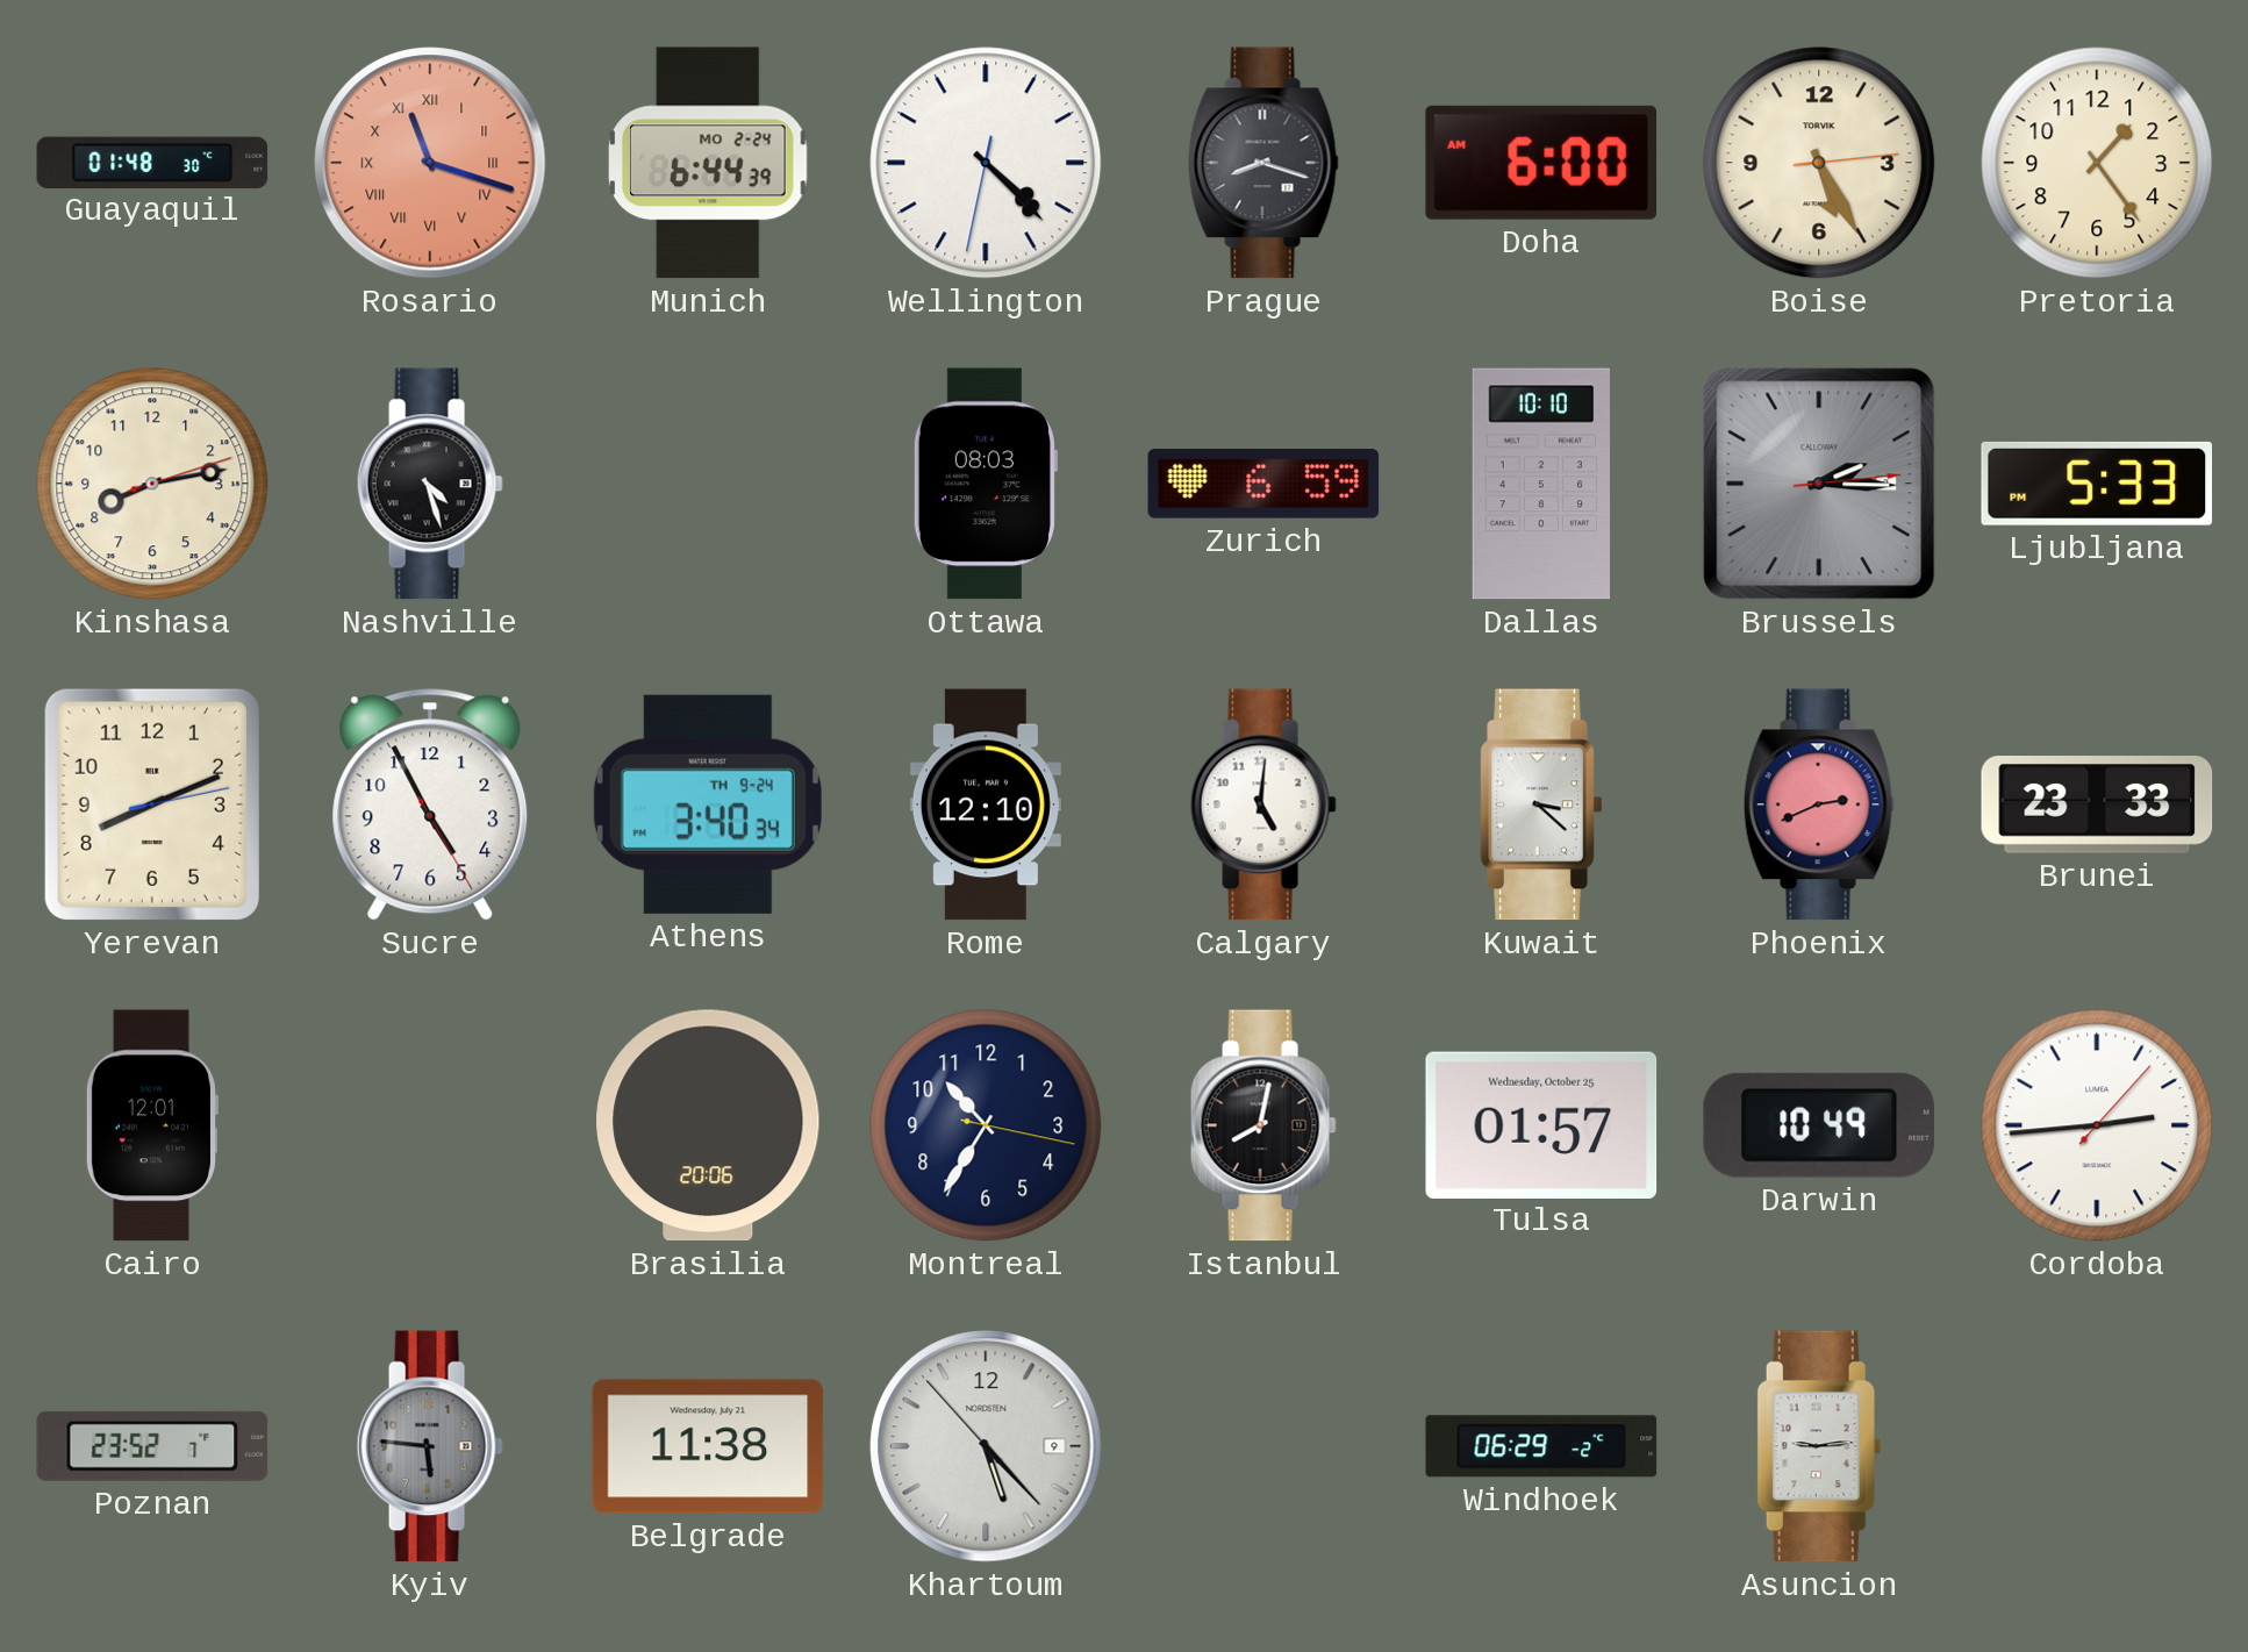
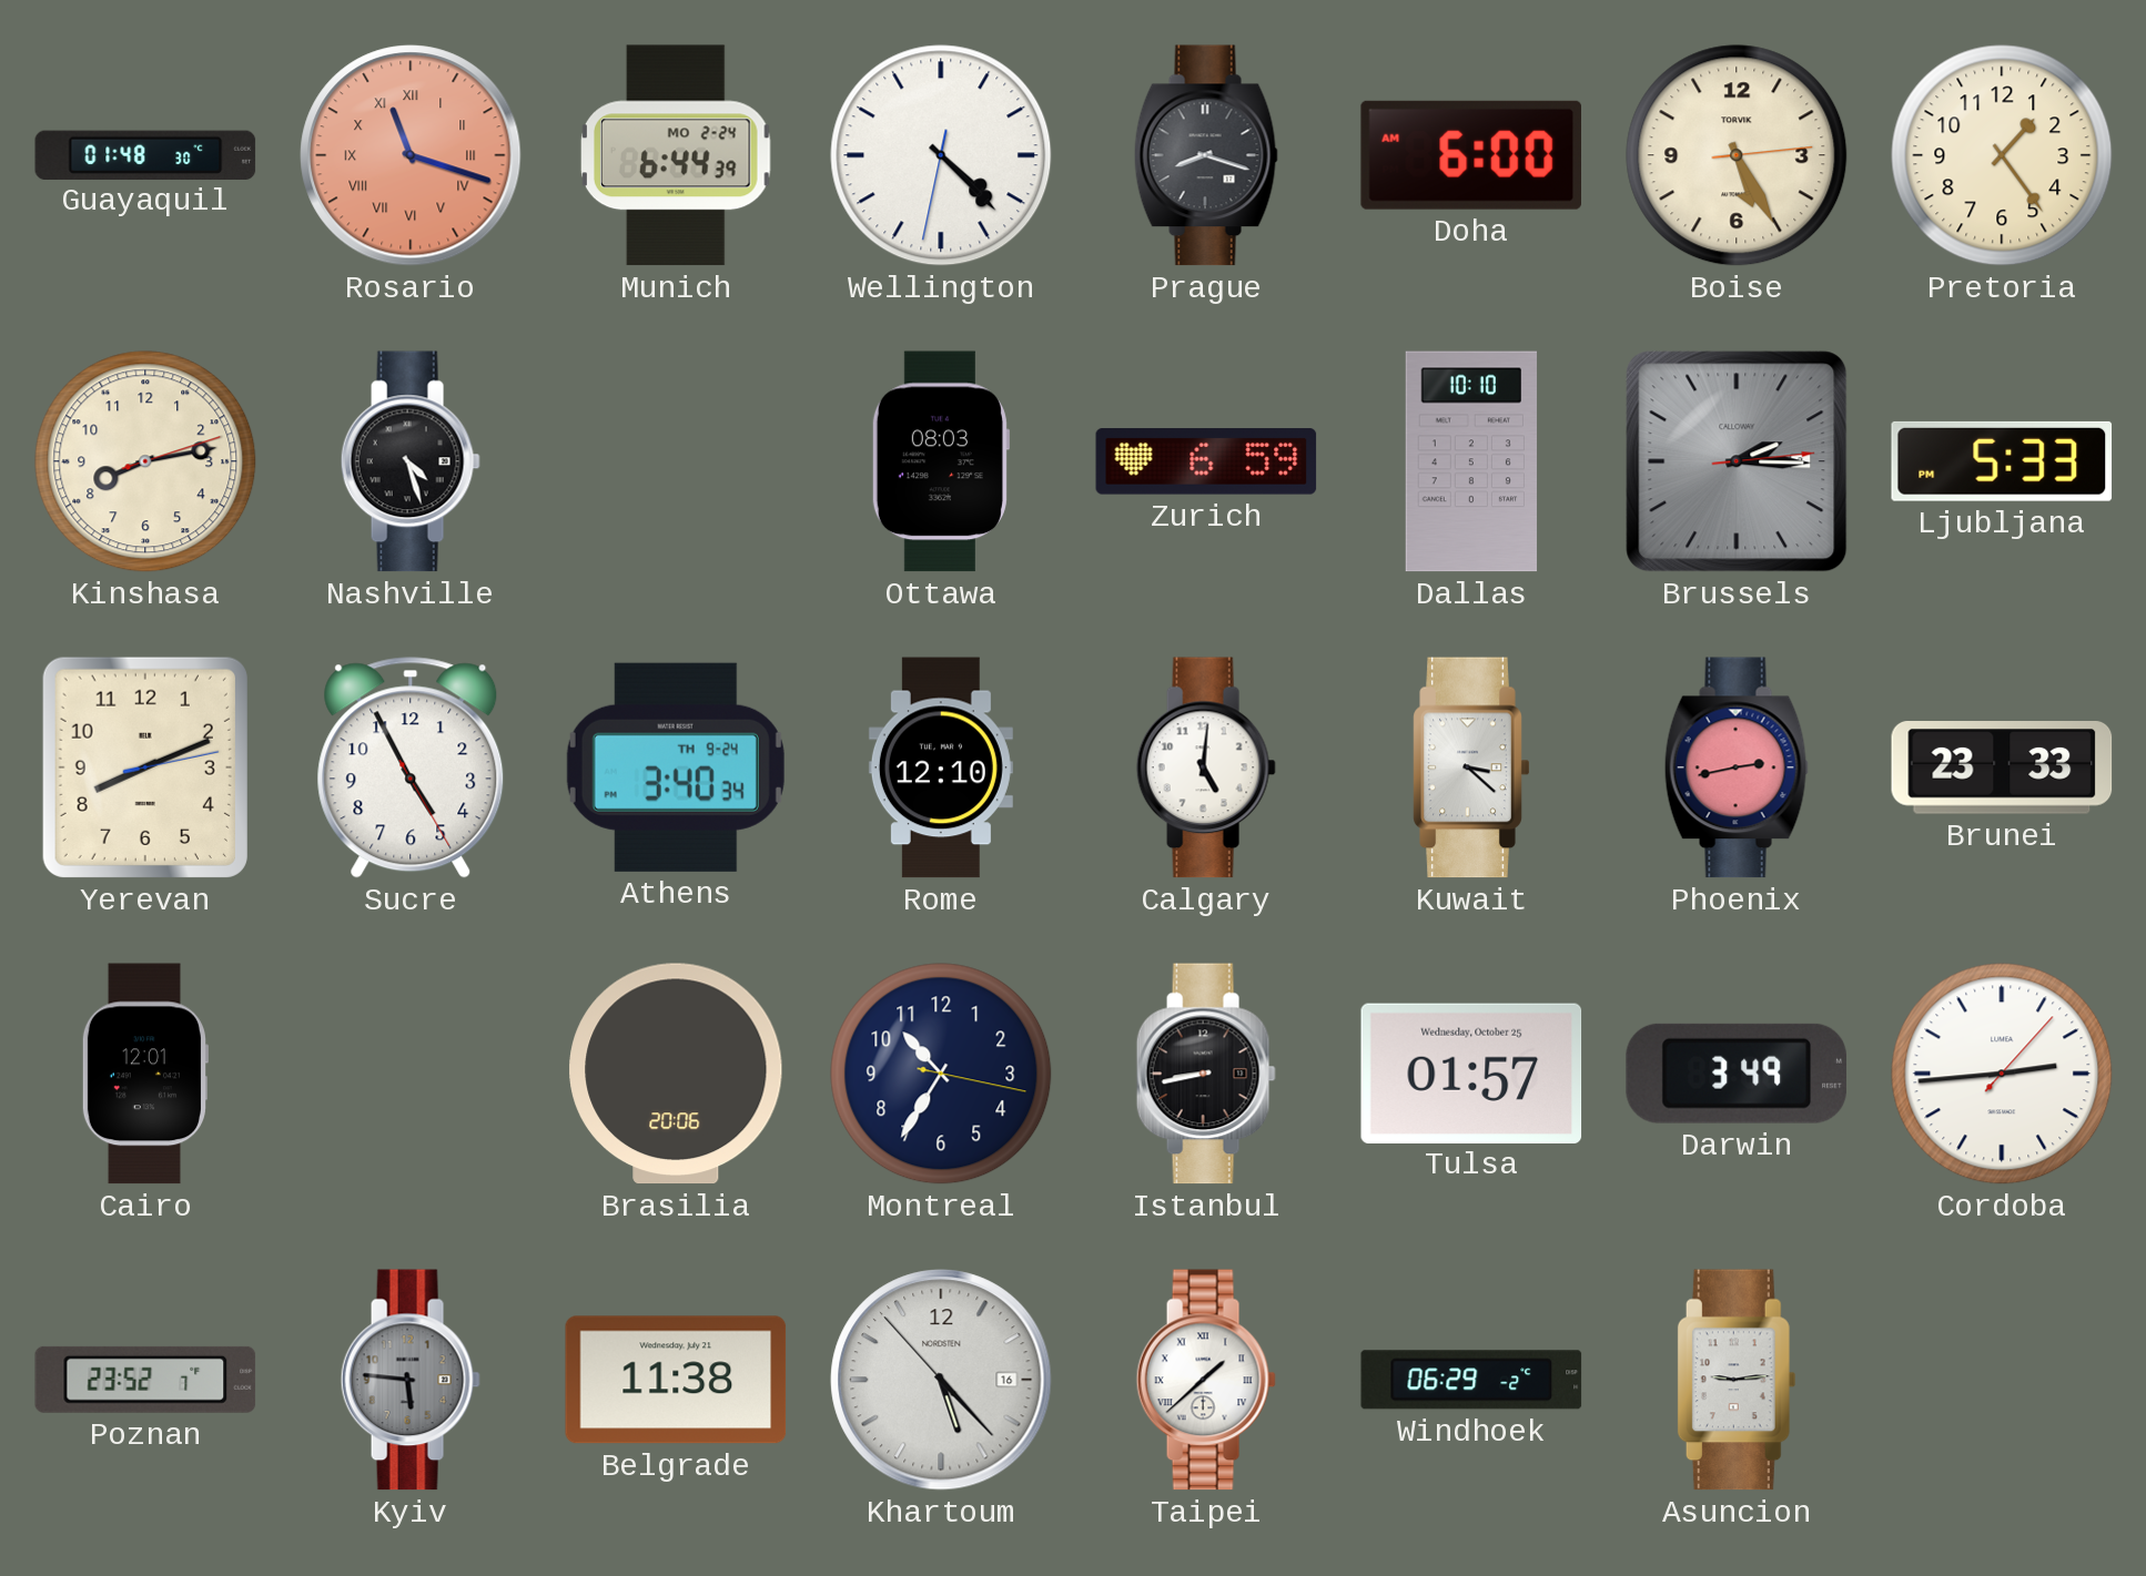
Phoenix: 2:41 -> 2:43
Istanbul: 8:02 -> 8:43
Darwin: 10:49 -> 3:49
Khartoum date: 9 -> 16
Taipei: none -> 1:38
